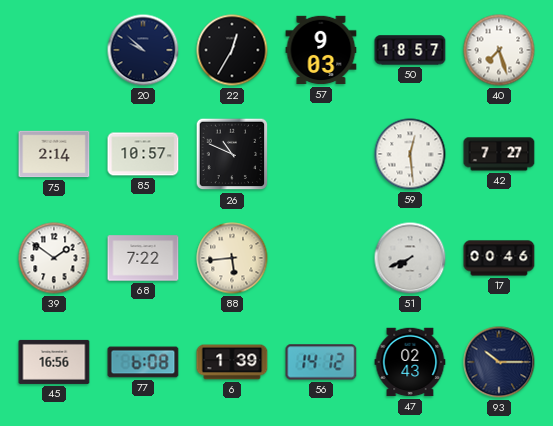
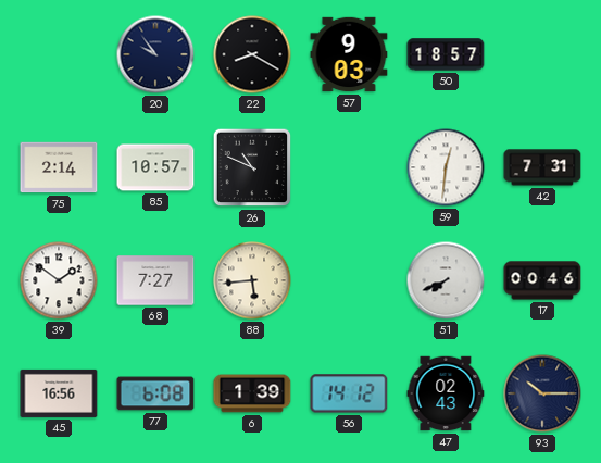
20: 9:52 -> 9:54
22: 12:35 -> 8:20
40: 7:27 -> none
59: 12:29 -> 12:31
42: 7:27 -> 7:31
68: 7:22 -> 7:27
